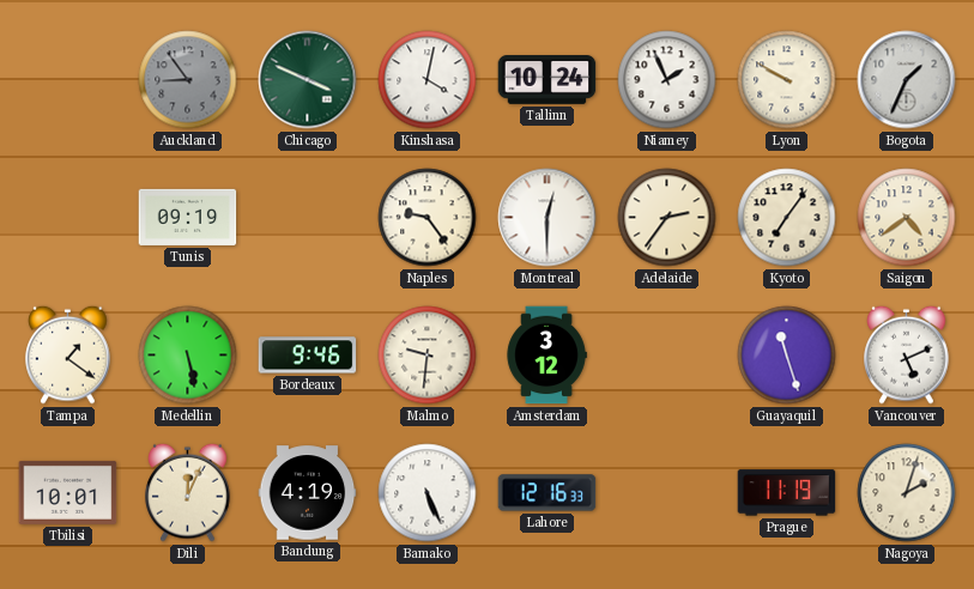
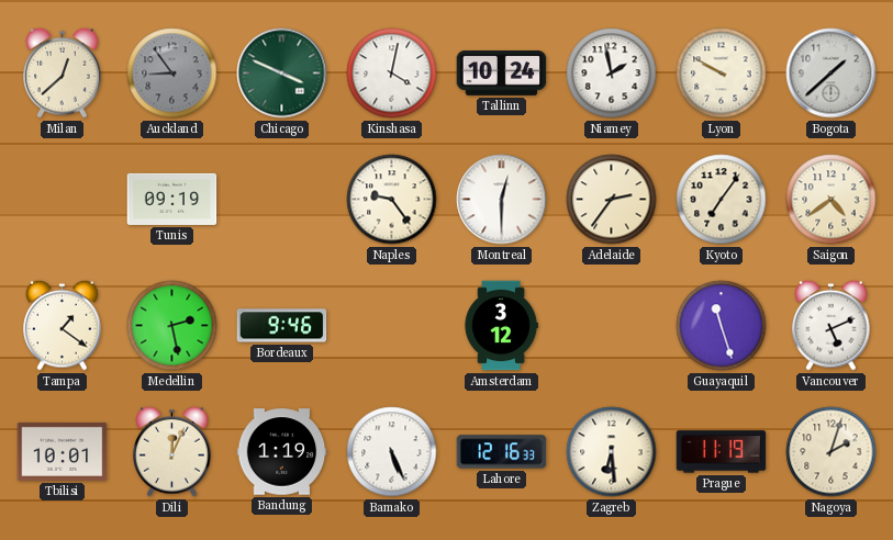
Milan: none -> 12:38
Niamey: 1:56 -> 1:58
Bogota: 1:34 -> 1:38
Medellin: 5:28 -> 2:28
Malmo: 9:31 -> none
Bandung: 4:19 -> 1:19
Zagreb: none -> 6:29
